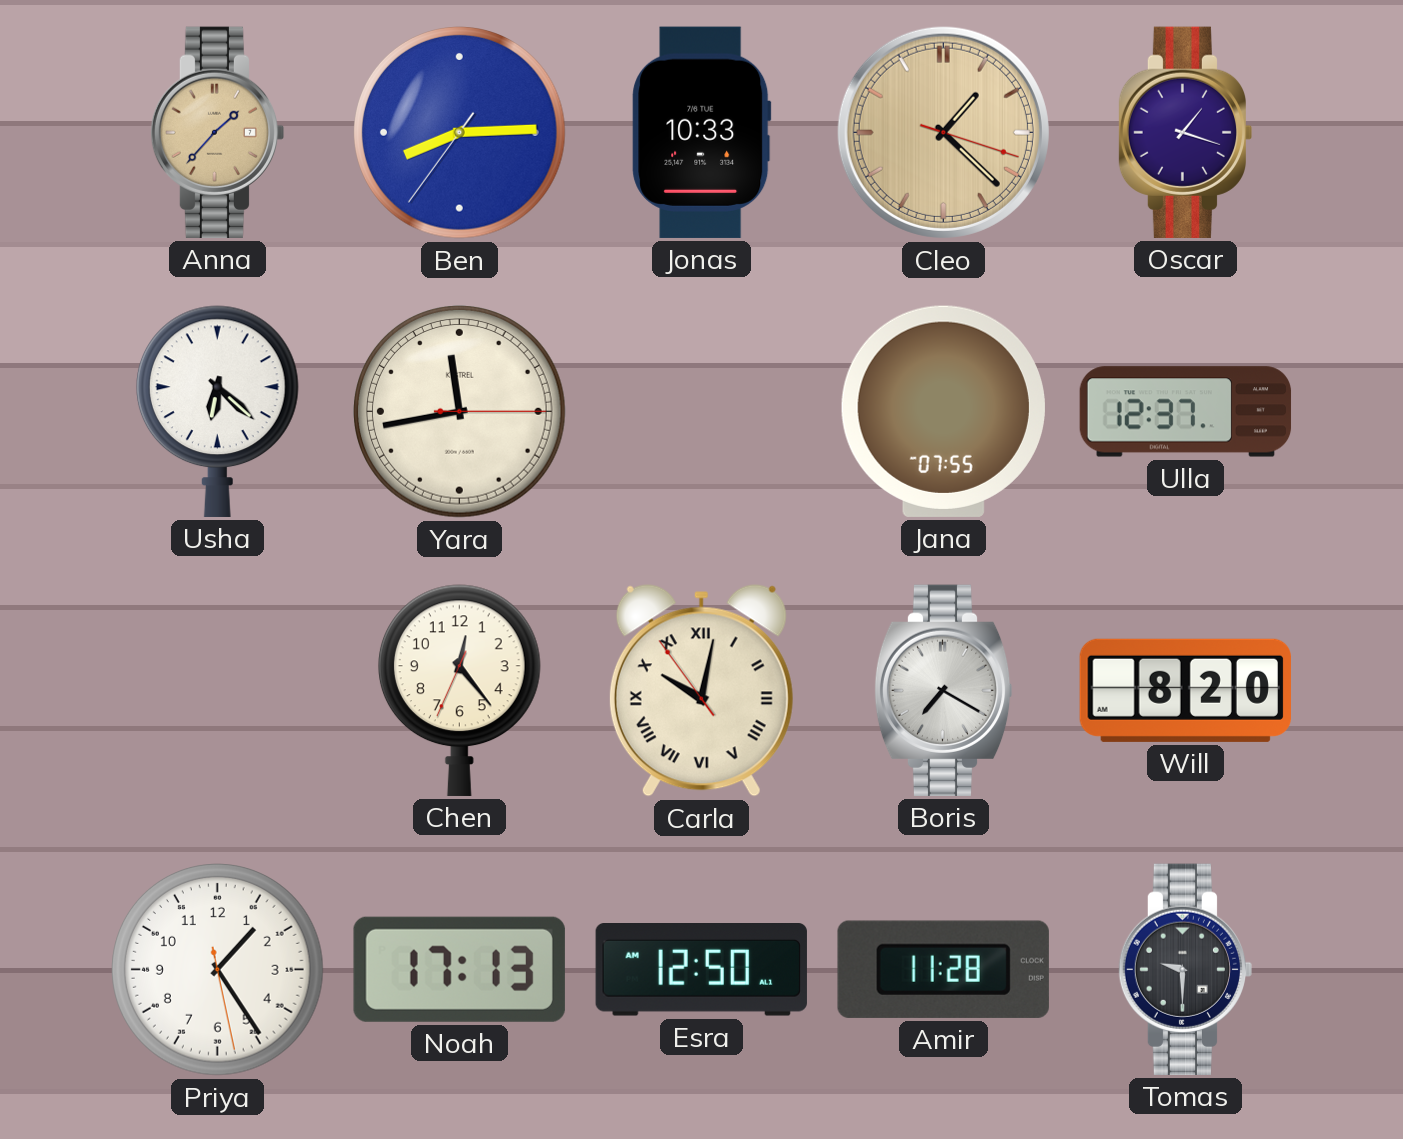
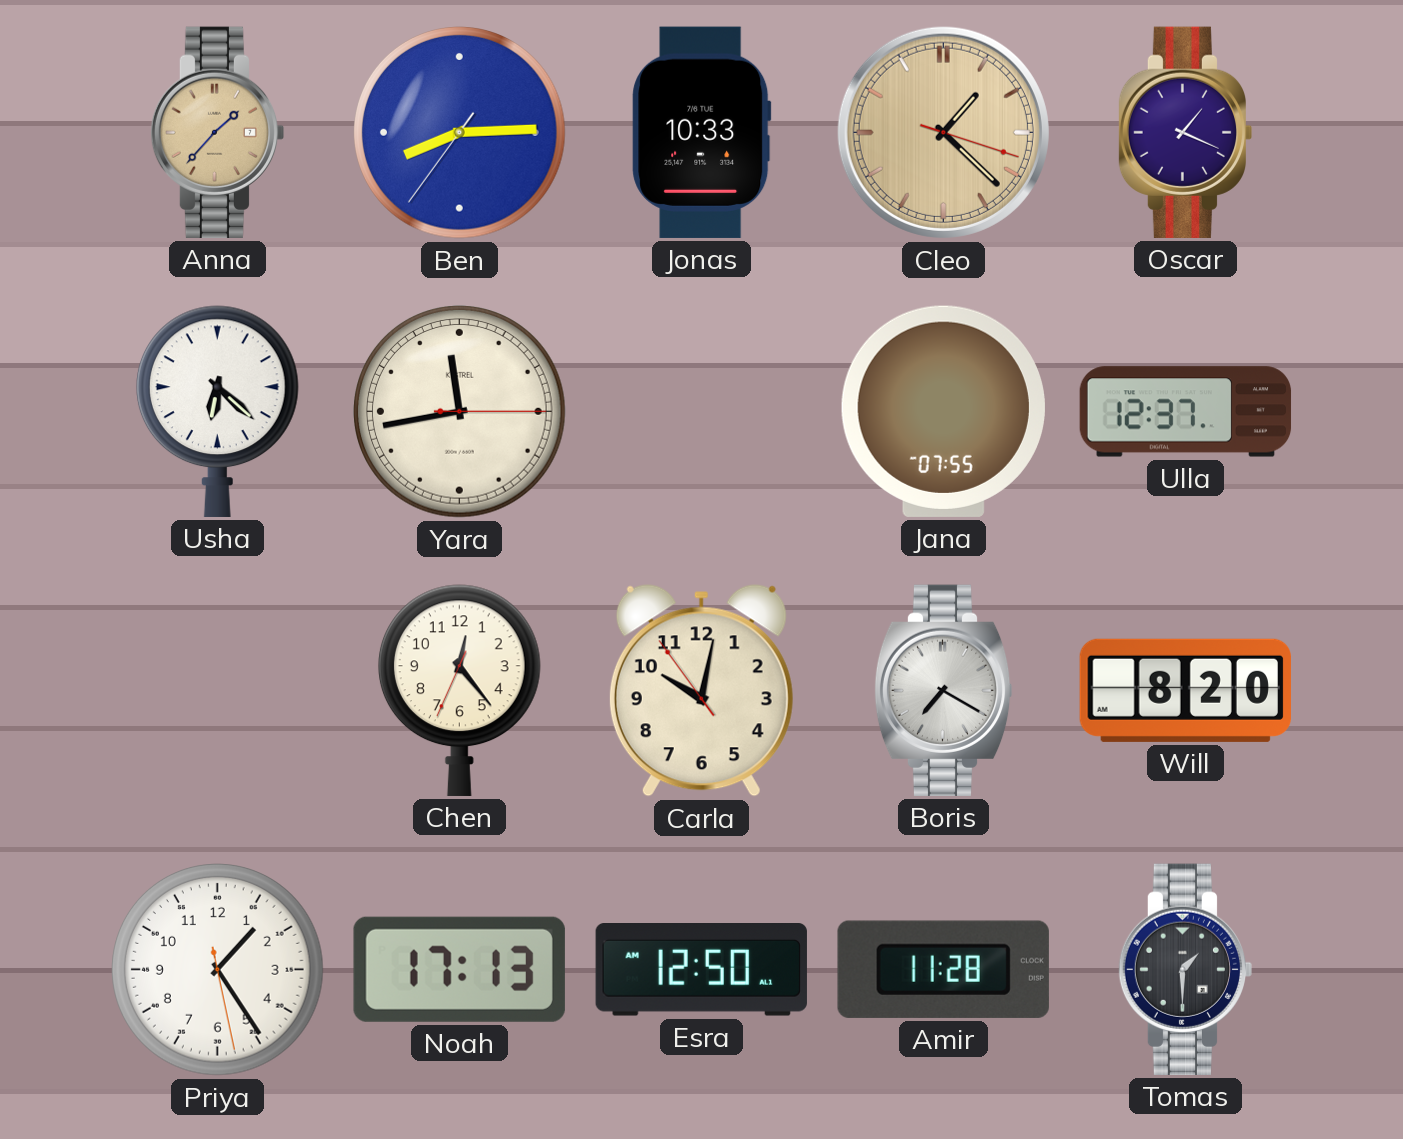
Oscar: 1:18 -> 1:19
Carla numerals: Roman -> Arabic
Tomas: 9:30 -> 1:30
